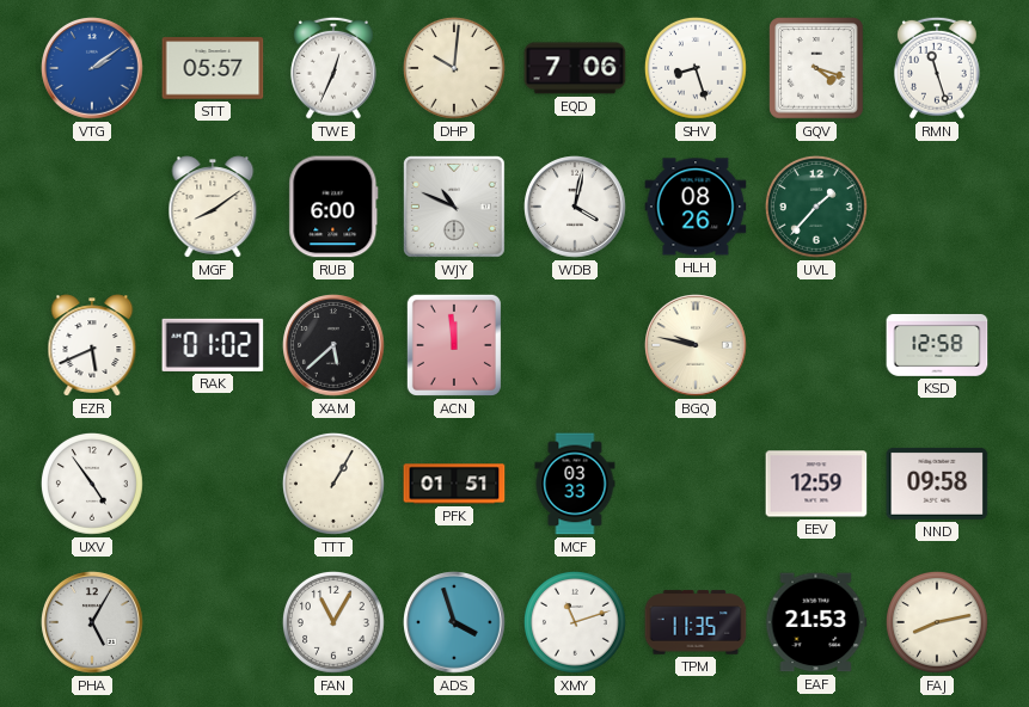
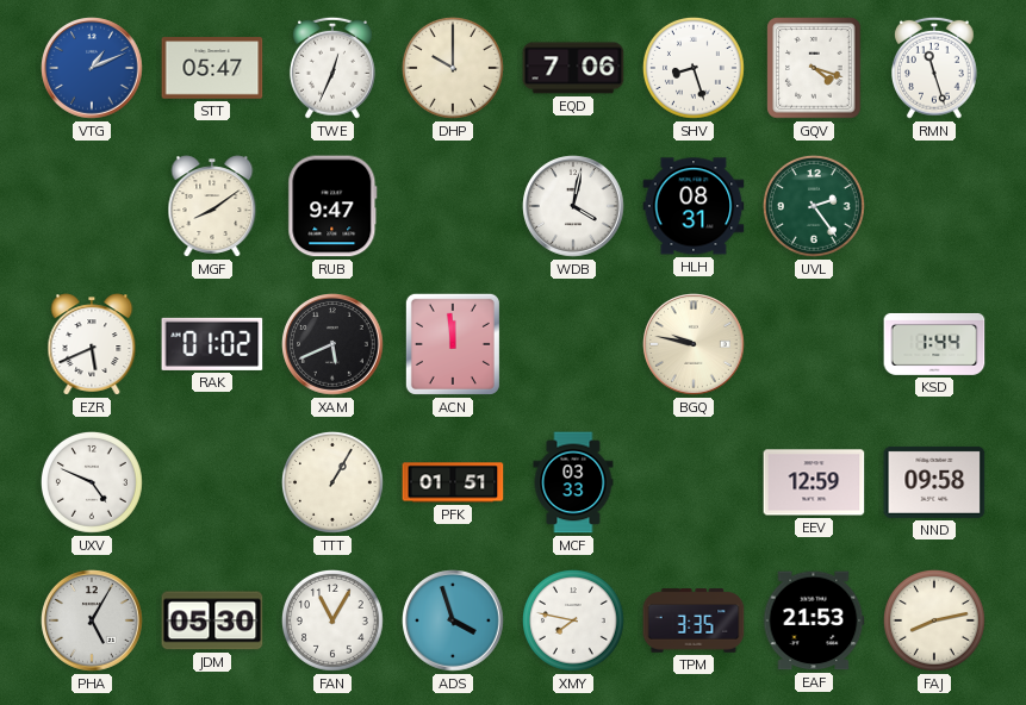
VTG: 2:09 -> 1:11
STT: 05:57 -> 05:47
DHP: 10:01 -> 10:00
RUB: 6:00 -> 9:47
WJY: 10:49 -> none
HLH: 08:26 -> 08:31
UVL: 1:37 -> 2:24
XAM: 5:38 -> 5:41
KSD: 12:58 -> 1:44
UXV: 4:54 -> 4:49
JDM: none -> 05:30
XMY: 11:12 -> 7:47
TPM: 11:35 -> 3:35
